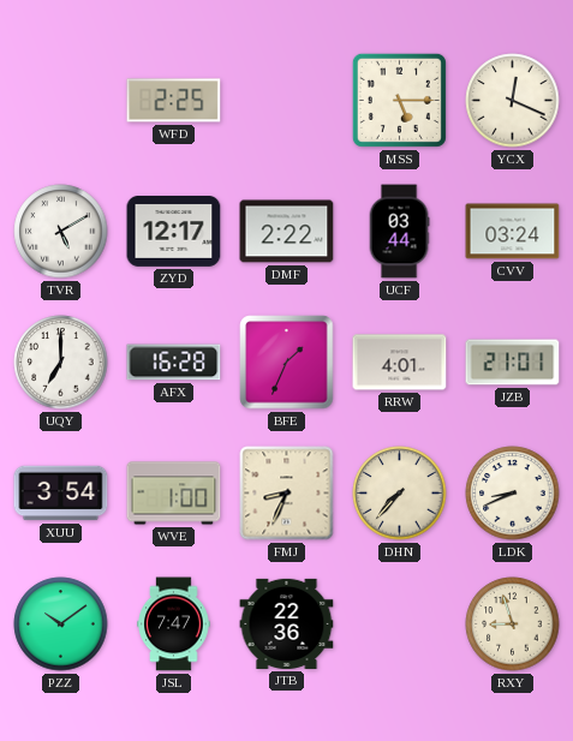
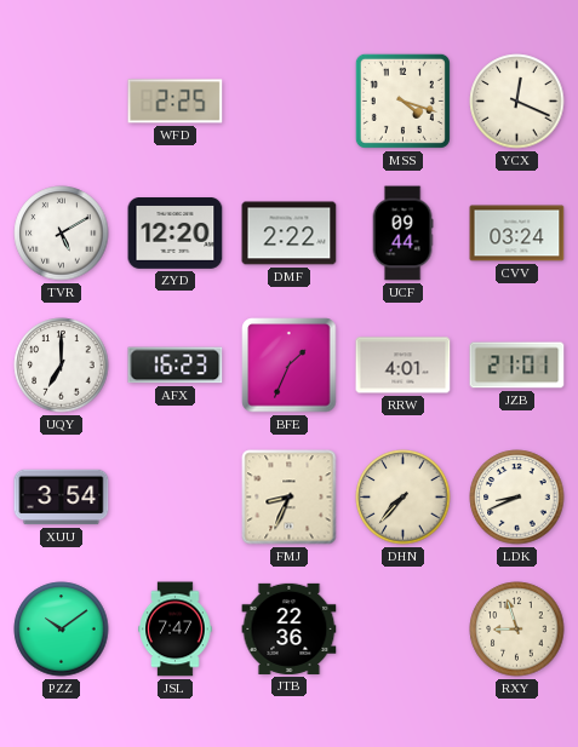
MSS: 5:15 -> 4:18
ZYD: 12:17 -> 12:20
UCF: 03:44 -> 09:44
AFX: 16:28 -> 16:23
WVE: 1:00 -> none
